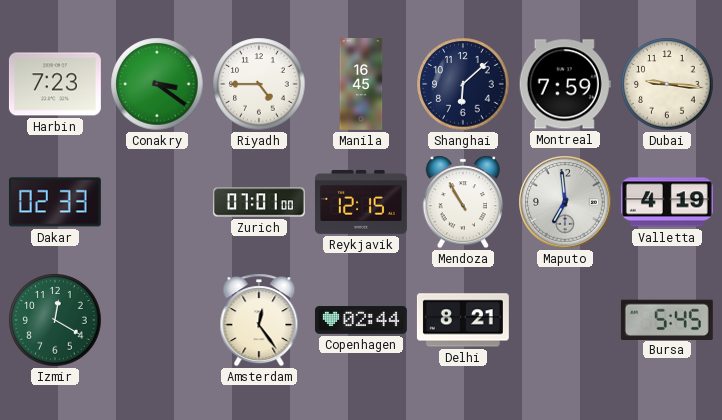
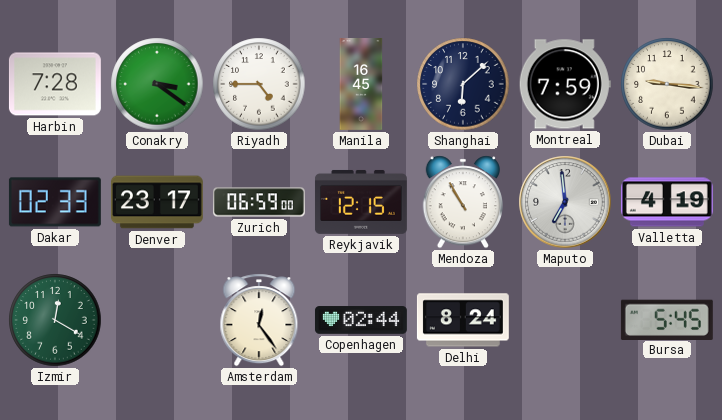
Harbin: 7:23 -> 7:28
Denver: none -> 23:17
Zurich: 07:01 -> 06:59
Delhi: 8:21 -> 8:24
